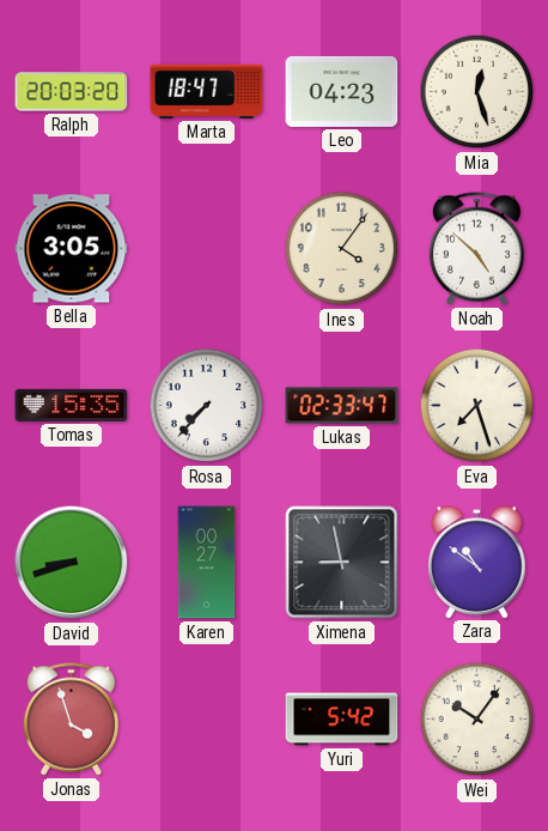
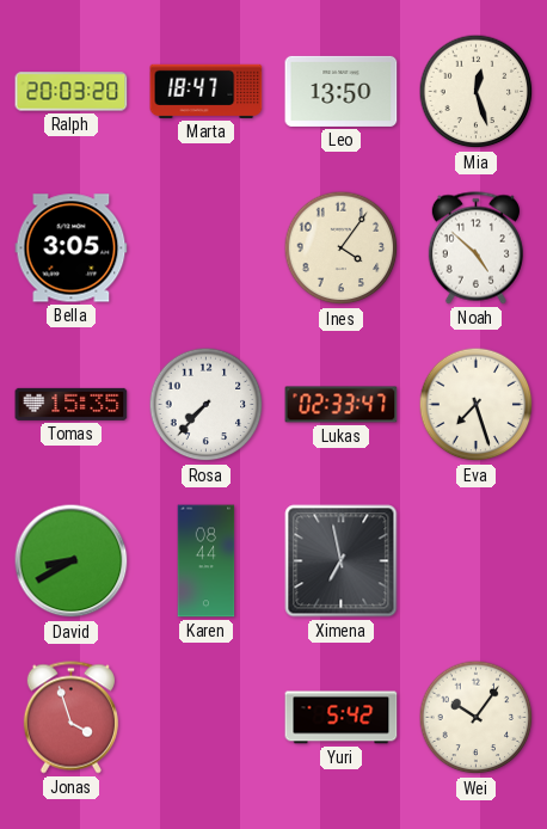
Leo: 04:23 -> 13:50
David: 8:42 -> 8:40
Karen: 00:27 -> 08:44
Ximena: 8:58 -> 6:58
Zara: 10:51 -> none
